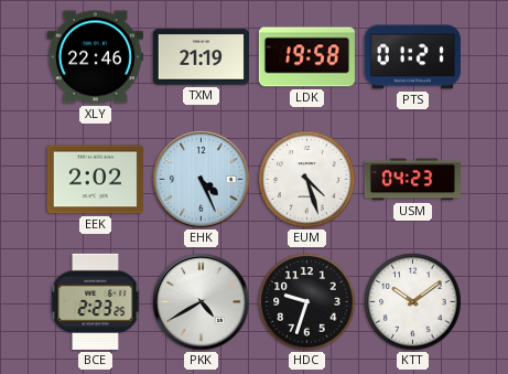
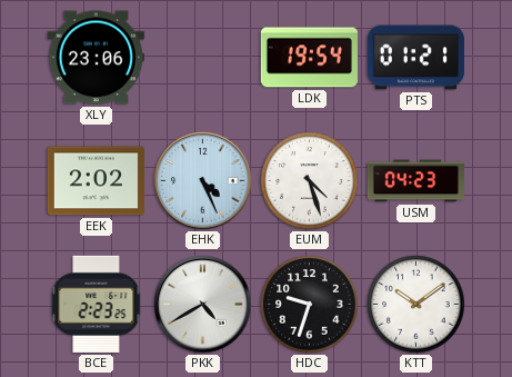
XLY: 22:46 -> 23:06
TXM: 21:19 -> none
LDK: 19:58 -> 19:54
